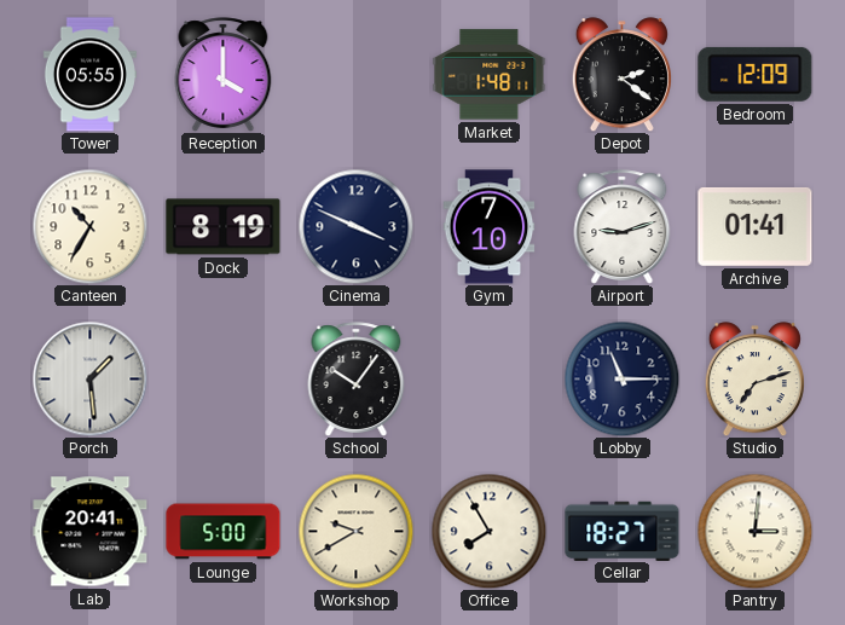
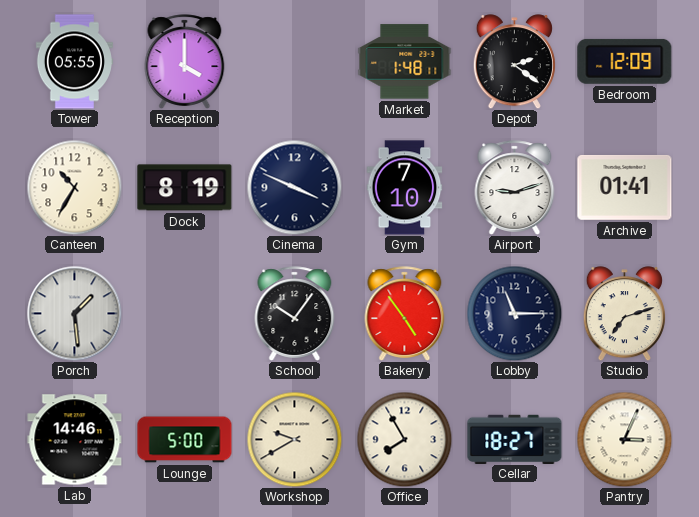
Bakery: none -> 4:54
Lab: 20:41 -> 14:46
Pantry: 3:01 -> 3:04
